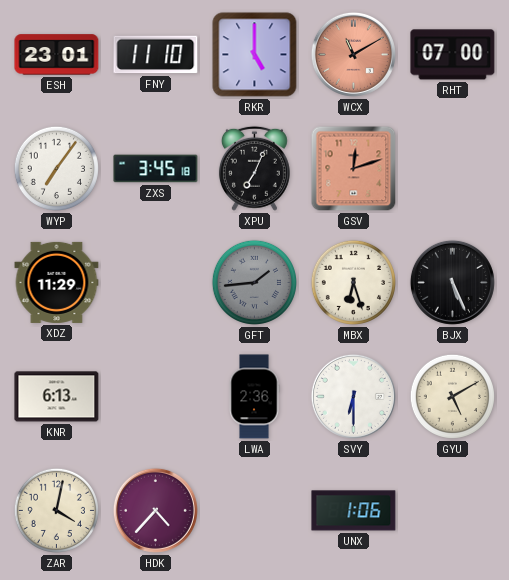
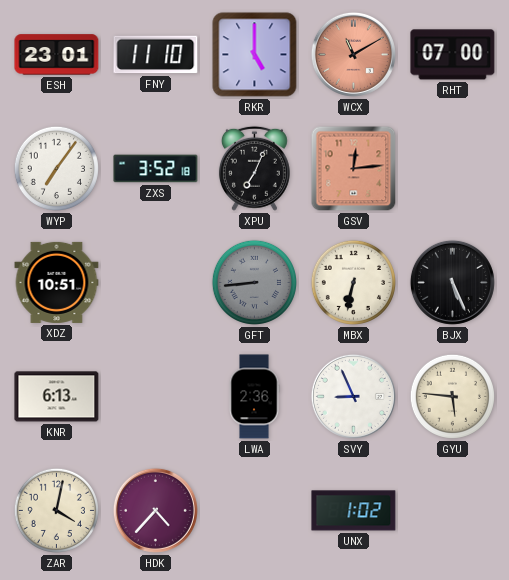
ZXS: 3:45 -> 3:52
GSV: 12:12 -> 12:14
XDZ: 11:29 -> 10:51
GFT: 1:44 -> 8:44
MBX: 6:27 -> 6:32
SVY: 6:30 -> 8:56
GYU: 5:10 -> 5:46
UNX: 1:06 -> 1:02
